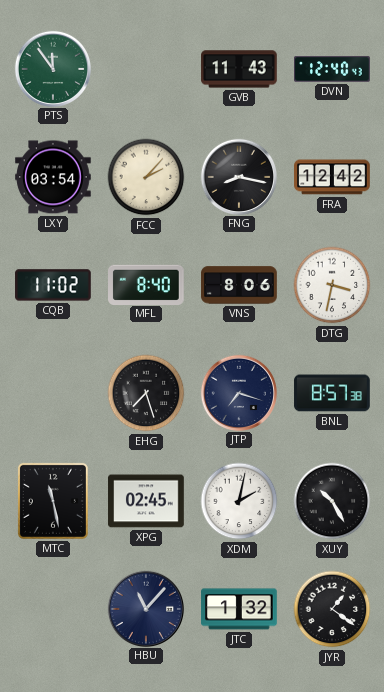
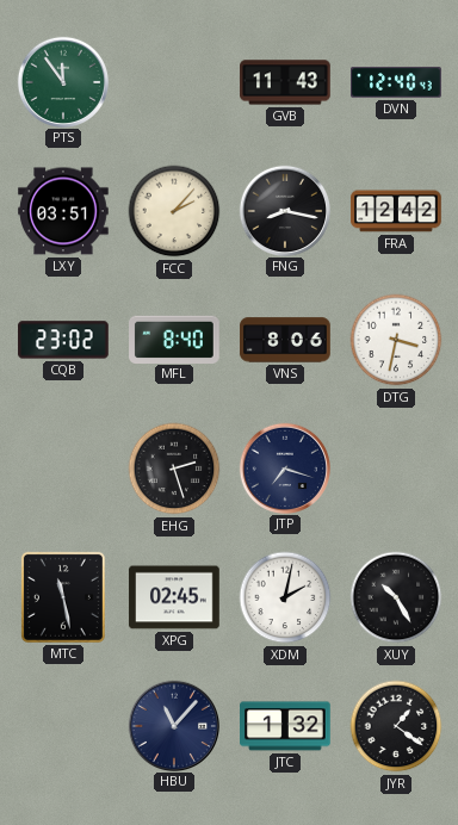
LXY: 03:54 -> 03:51
CQB: 11:02 -> 23:02
EHG: 7:27 -> 2:27
BNL: 8:57 -> none
